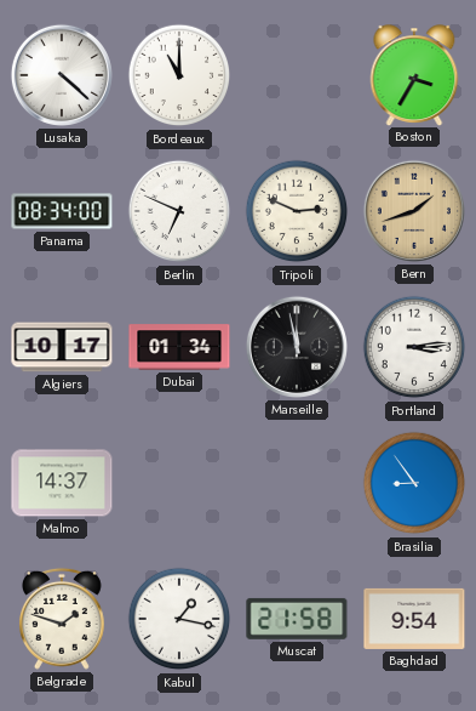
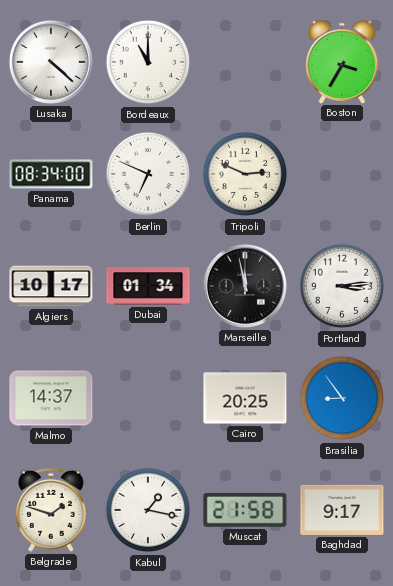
Bern: 1:42 -> none
Cairo: none -> 20:25
Baghdad: 9:54 -> 9:17
